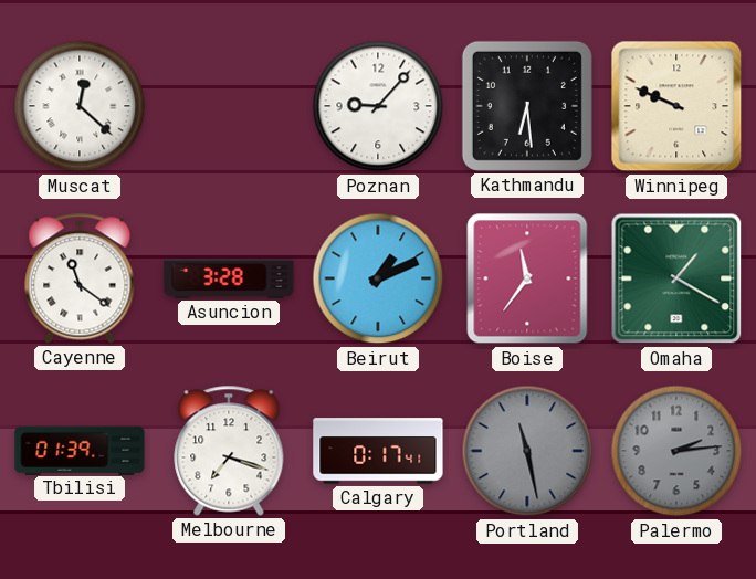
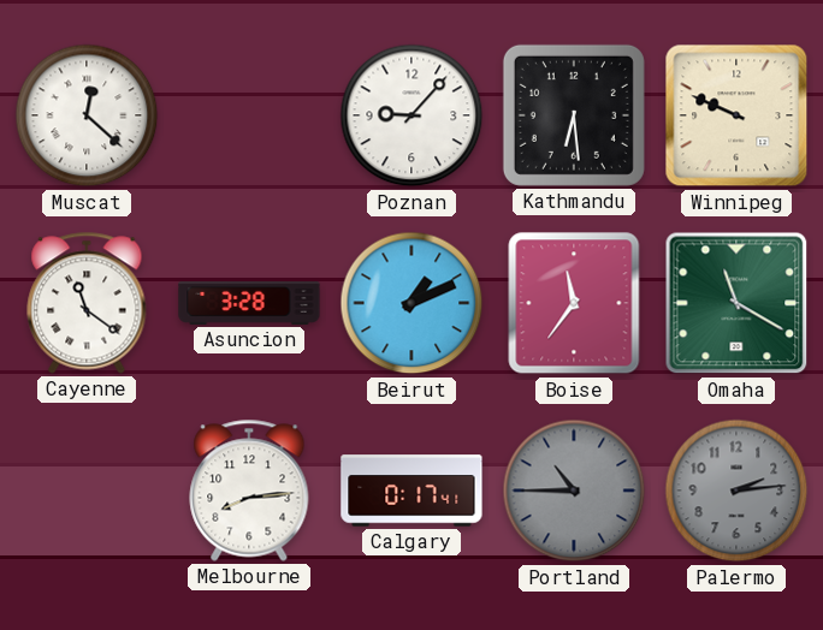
Omaha: 1:20 -> 11:20
Tbilisi: 01:39 -> none
Melbourne: 7:18 -> 8:14
Portland: 11:28 -> 10:45
